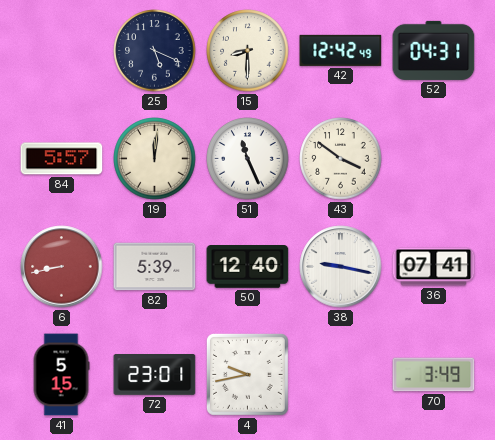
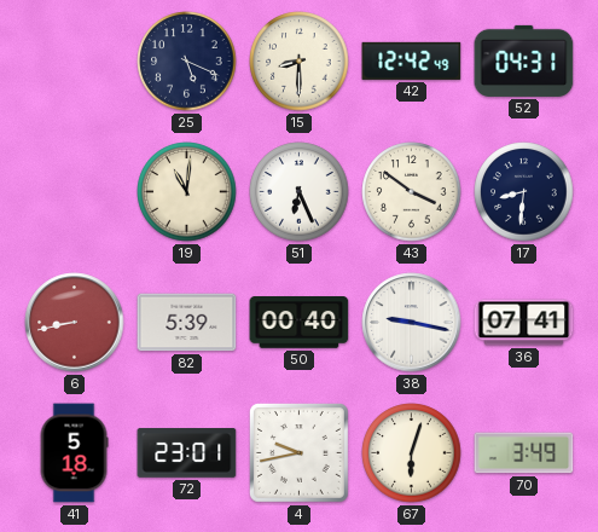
84: 5:57 -> none
19: 12:01 -> 11:01
51: 11:26 -> 6:26
17: none -> 8:31
50: 12:40 -> 00:40
41: 5:15 -> 5:18
67: none -> 6:03
